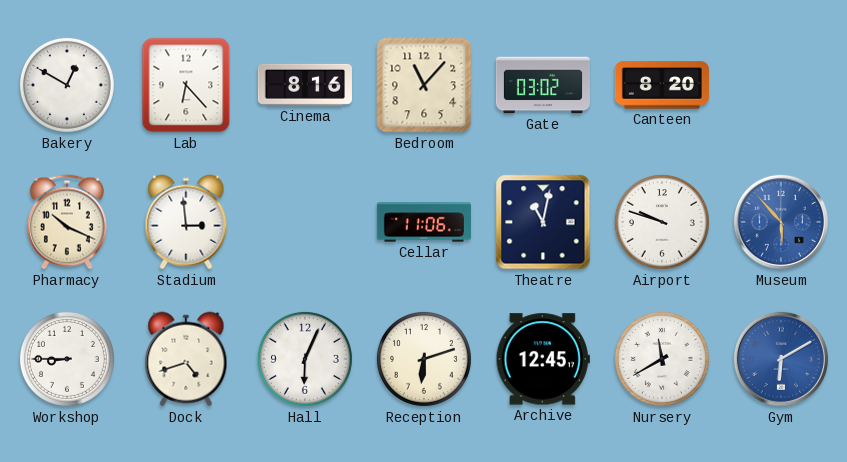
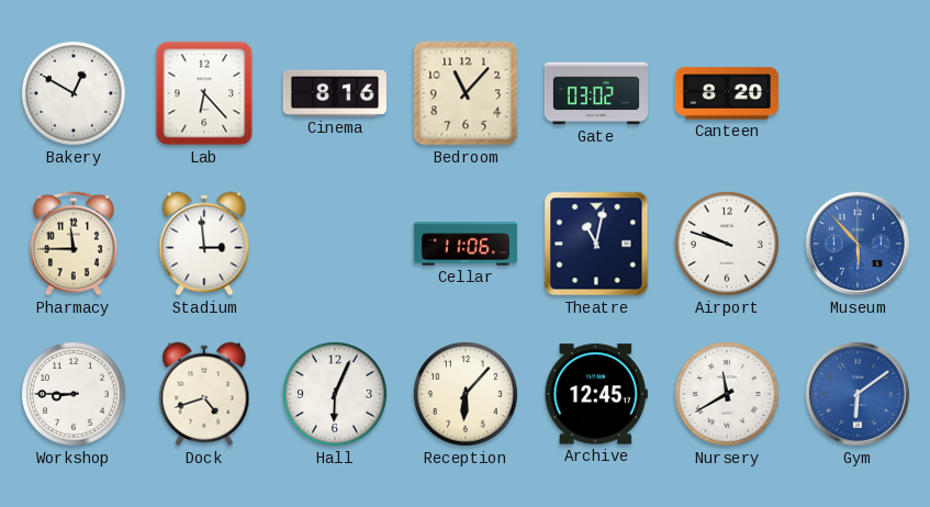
Pharmacy: 10:19 -> 11:45
Reception: 6:12 -> 6:07
Gym: 6:10 -> 6:09
